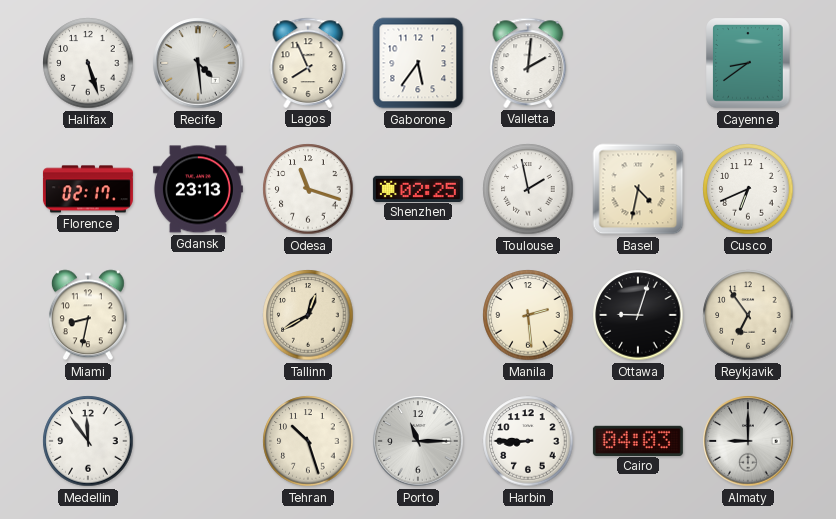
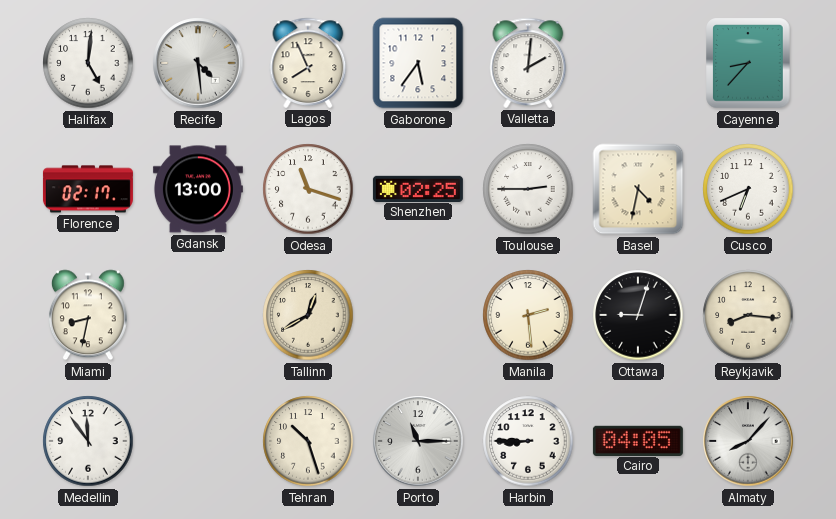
Halifax: 5:27 -> 5:01
Cayenne: 8:39 -> 8:37
Gdansk: 23:13 -> 13:00
Toulouse: 1:58 -> 2:45
Reykjavik: 6:54 -> 8:16
Cairo: 04:03 -> 04:05
Almaty: 9:00 -> 8:07
